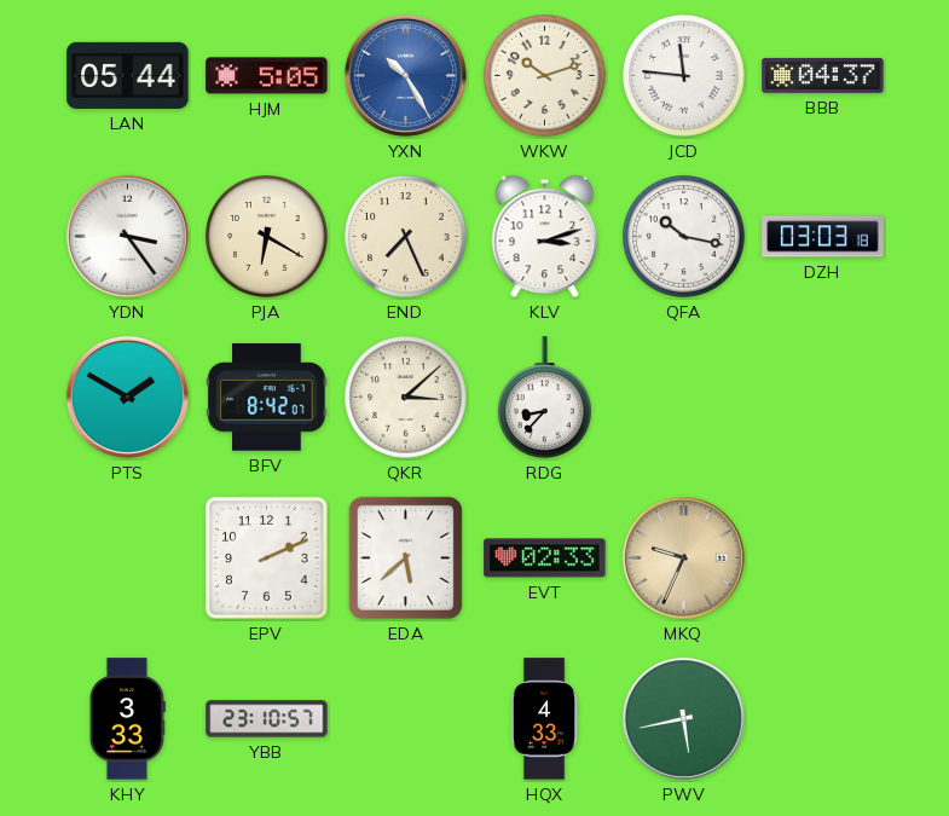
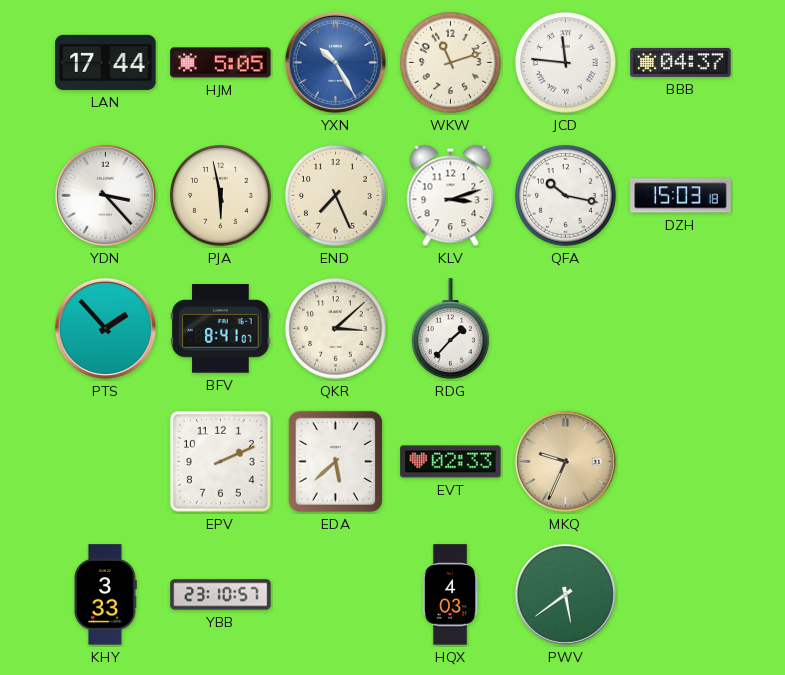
LAN: 05:44 -> 17:44
WKW: 10:12 -> 11:12
YDN: 3:24 -> 3:23
PJA: 6:20 -> 5:58
DZH: 03:03 -> 15:03
PTS: 1:50 -> 1:53
BFV: 8:42 -> 8:41
RDG: 8:37 -> 1:37
HQX: 4:33 -> 4:03
PWV: 5:43 -> 5:39
